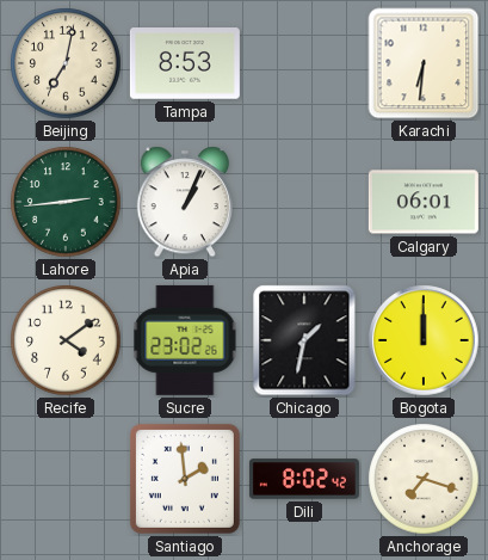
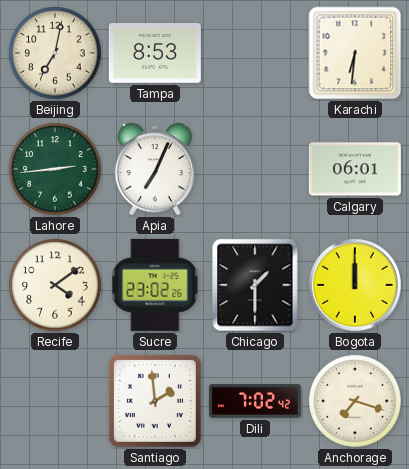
Apia: 1:04 -> 7:04
Chicago: 1:32 -> 1:30
Dili: 8:02 -> 7:02
